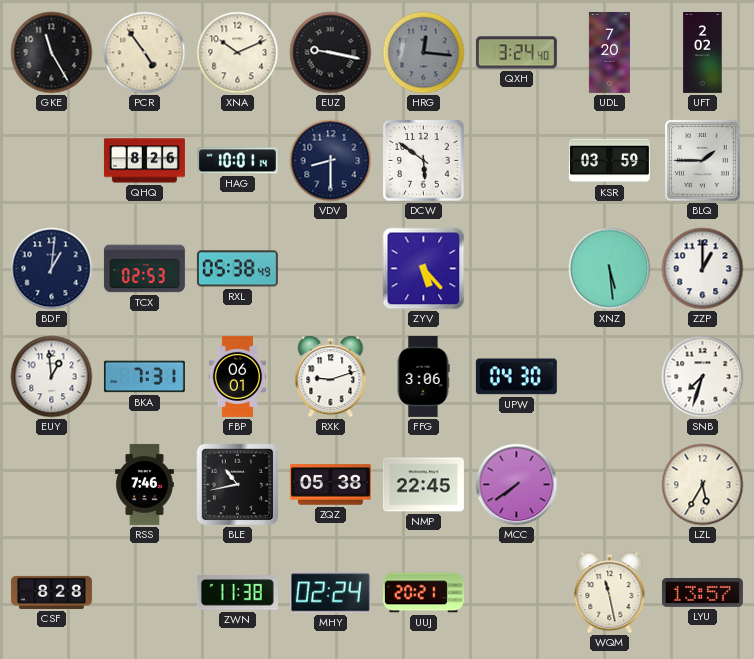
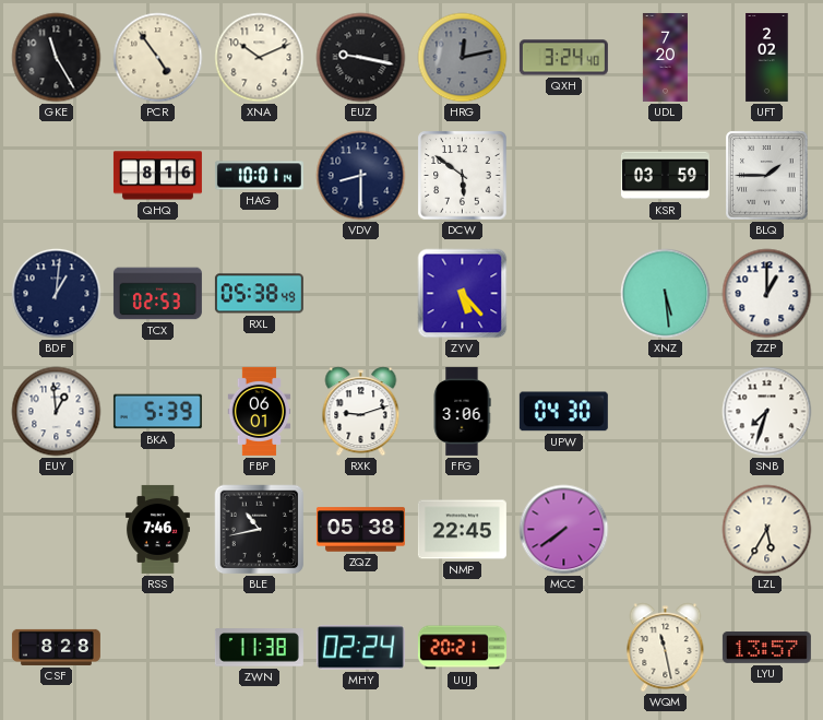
HRG: 12:16 -> 12:13
QHQ: 8:26 -> 8:16
BKA: 7:31 -> 5:39
